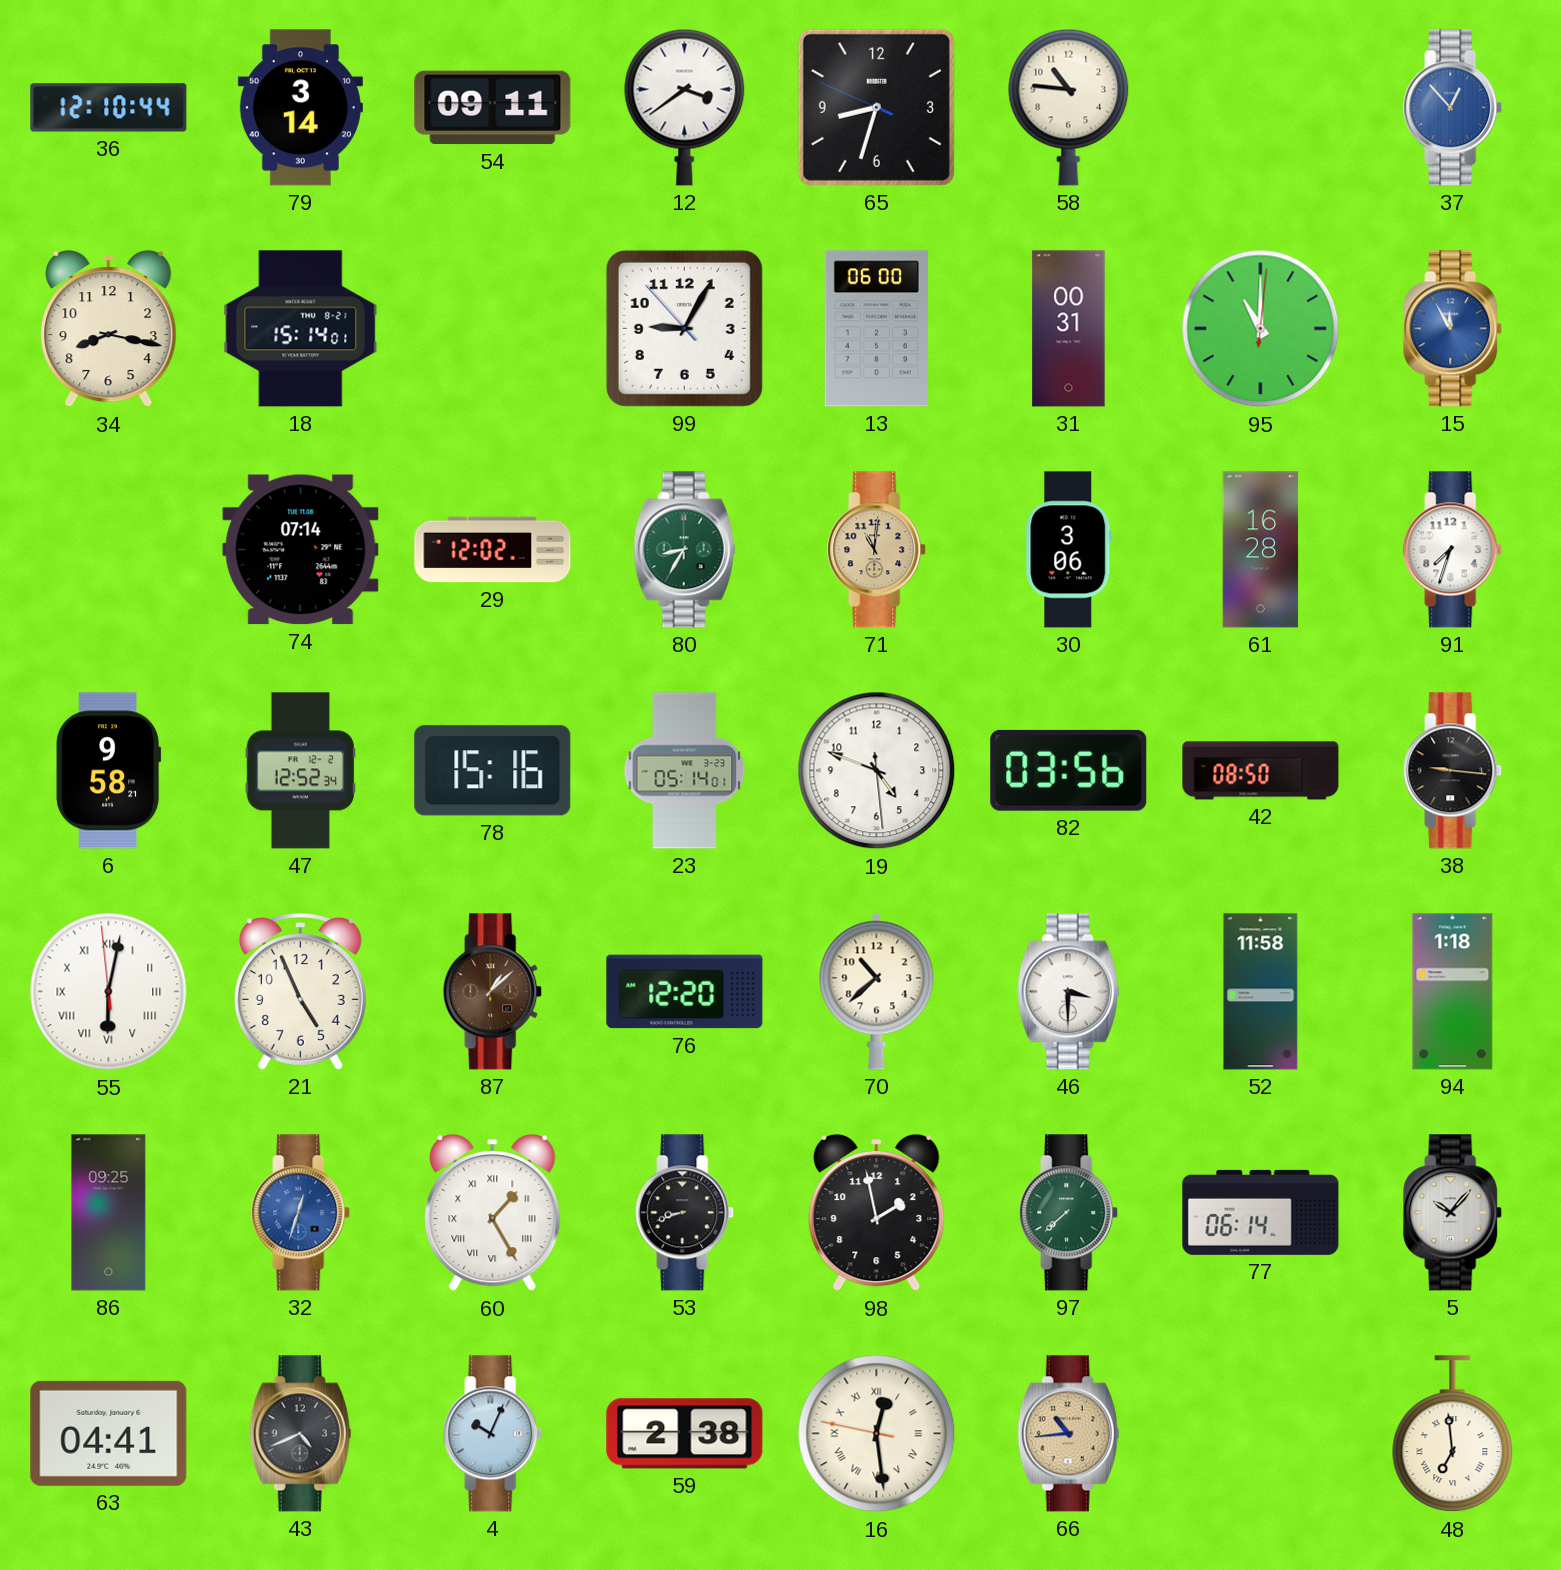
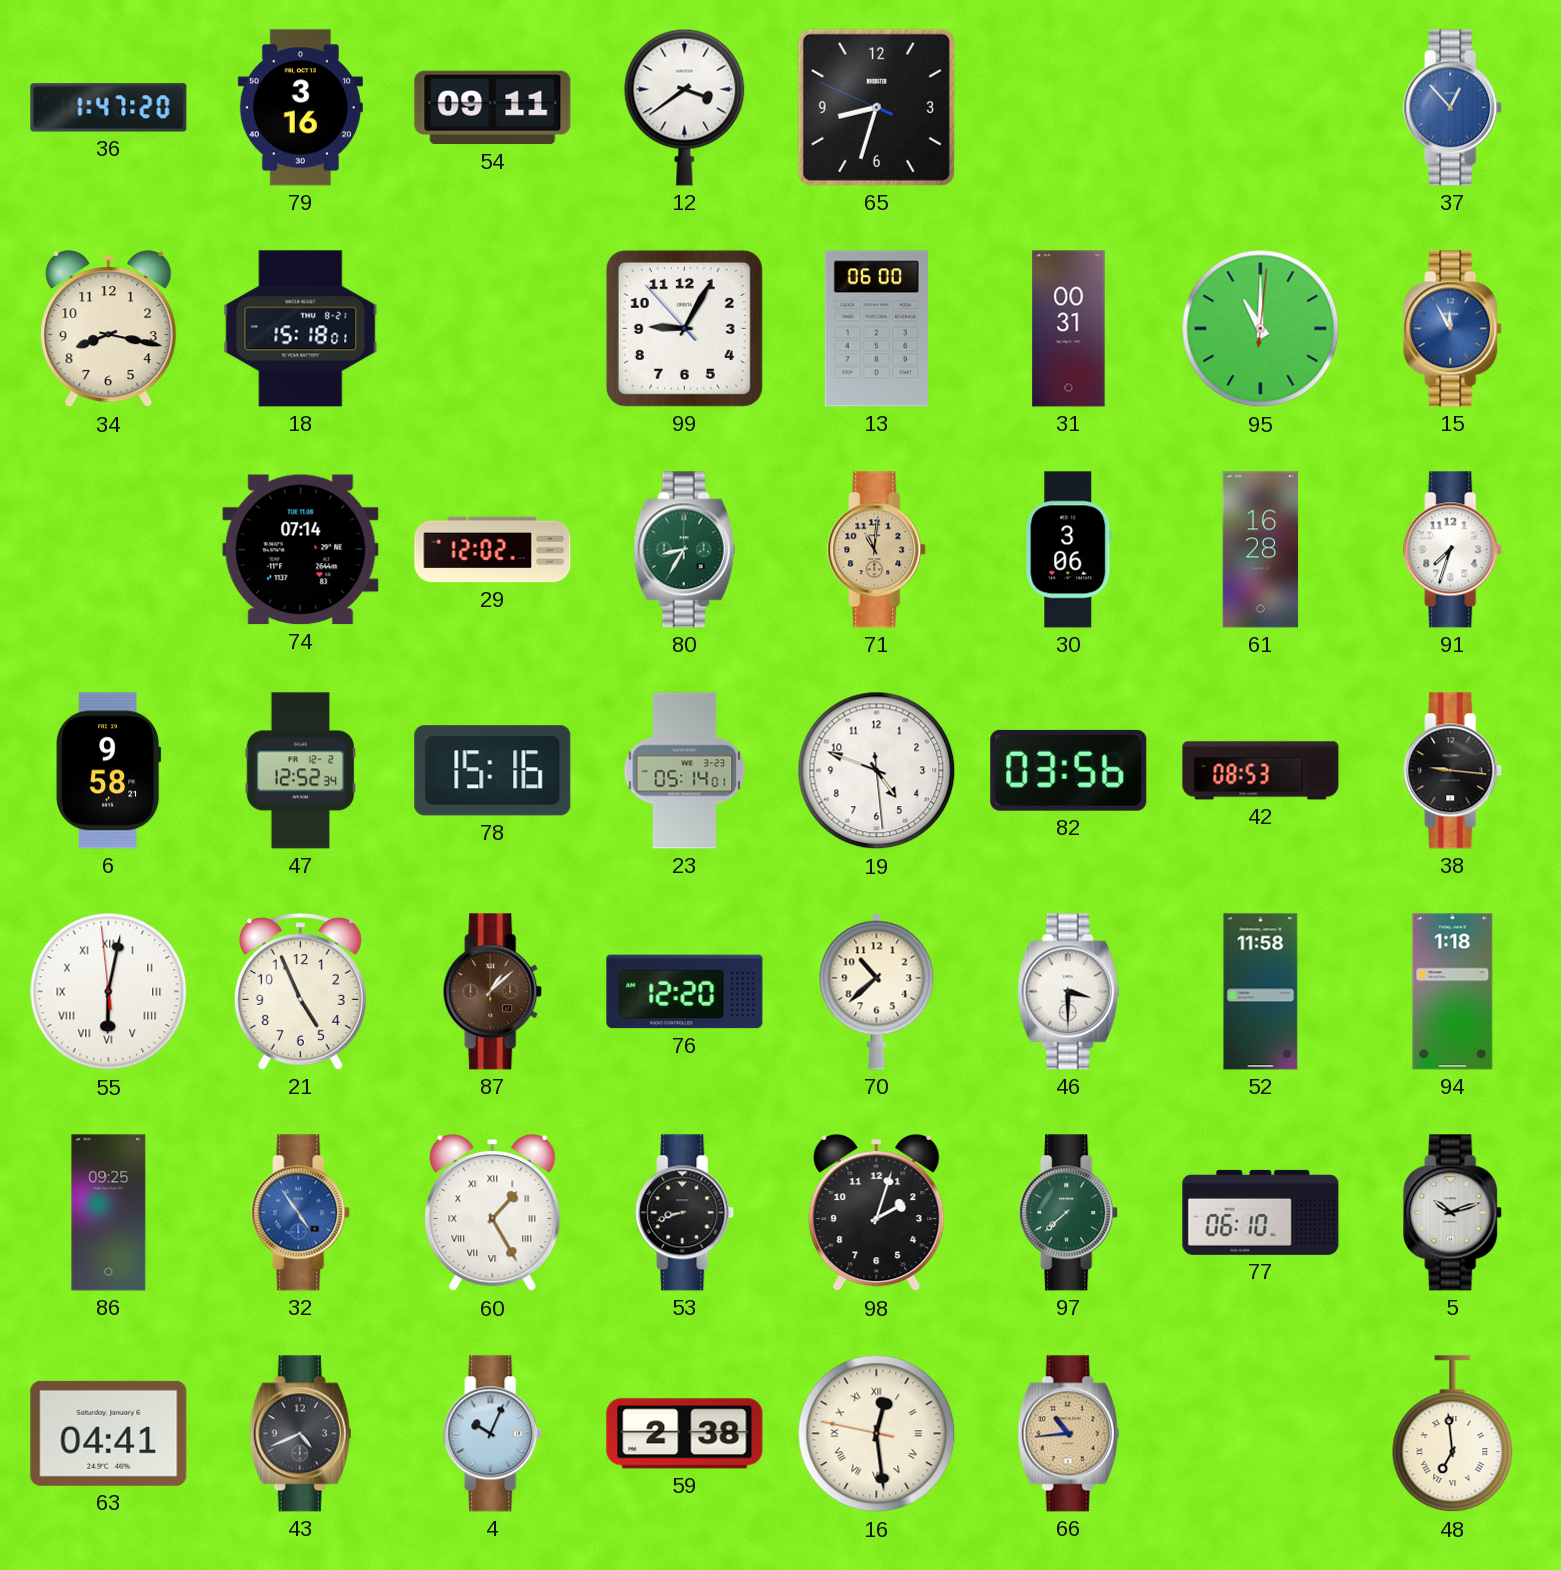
36: 12:10 -> 1:47
79: 3:14 -> 3:16
58: 10:46 -> none
18: 15:14 -> 15:18
42: 08:50 -> 08:53
32: 12:33 -> 4:54
98: 1:58 -> 2:03
77: 06:14 -> 06:10
5: 10:07 -> 10:12
